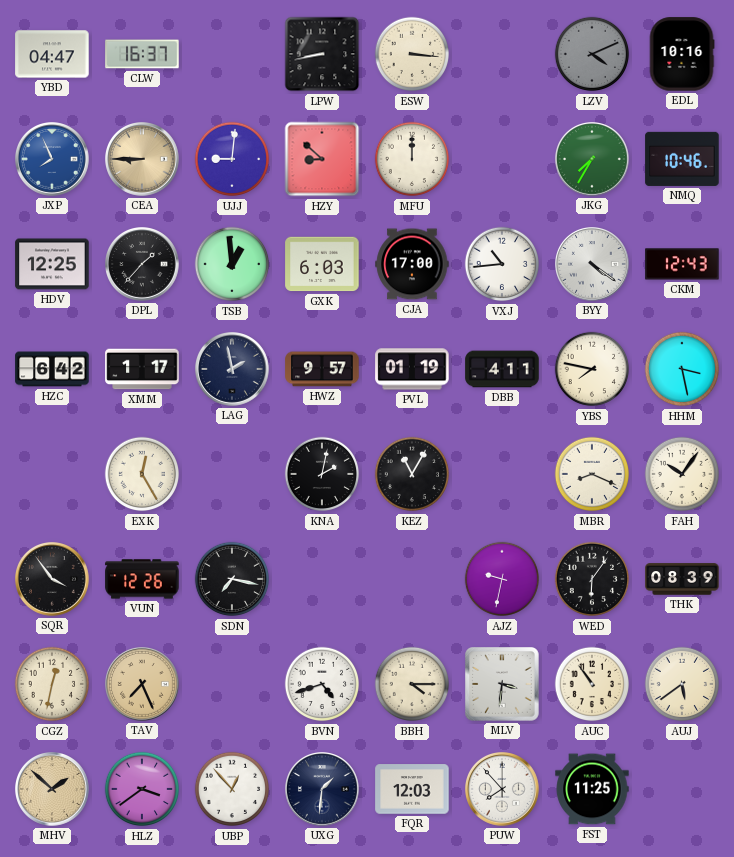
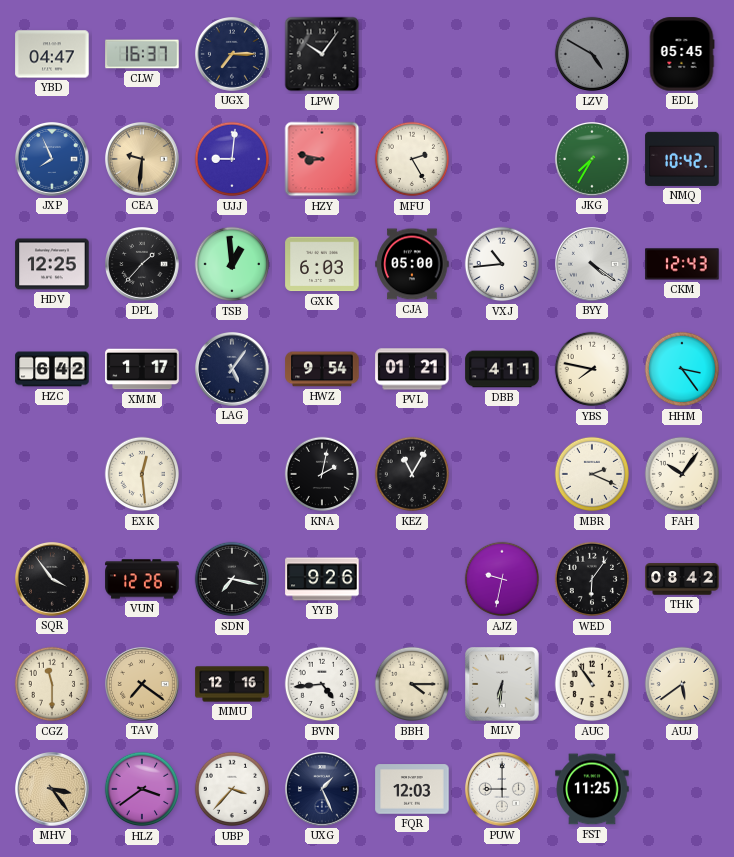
UGX: none -> 7:15
LPW: 8:43 -> 10:06
ESW: 3:16 -> none
LZV: 4:11 -> 4:50
EDL: 10:16 -> 05:45
CEA: 8:45 -> 9:31
HZY: 8:52 -> 8:47
MFU: 12:00 -> 2:25
NMQ: 10:46 -> 10:42
CJA: 17:00 -> 05:00
LAG: 1:58 -> 5:06
HWZ: 9:57 -> 9:54
PVL: 01:19 -> 01:21
HHM: 3:28 -> 3:24
EXK: 12:25 -> 12:29
MBR: 8:19 -> 2:19
YYB: none -> 9:26
THK: 08:39 -> 08:42
CGZ: 12:32 -> 11:30
TAV: 7:26 -> 7:21
MMU: none -> 12:16
BVN: 4:42 -> 4:44
MLV: 3:31 -> 6:31
MHV: 1:52 -> 3:24
UBP: 12:53 -> 3:37
UXG: 1:31 -> 1:26
PUW: 7:53 -> 9:00
